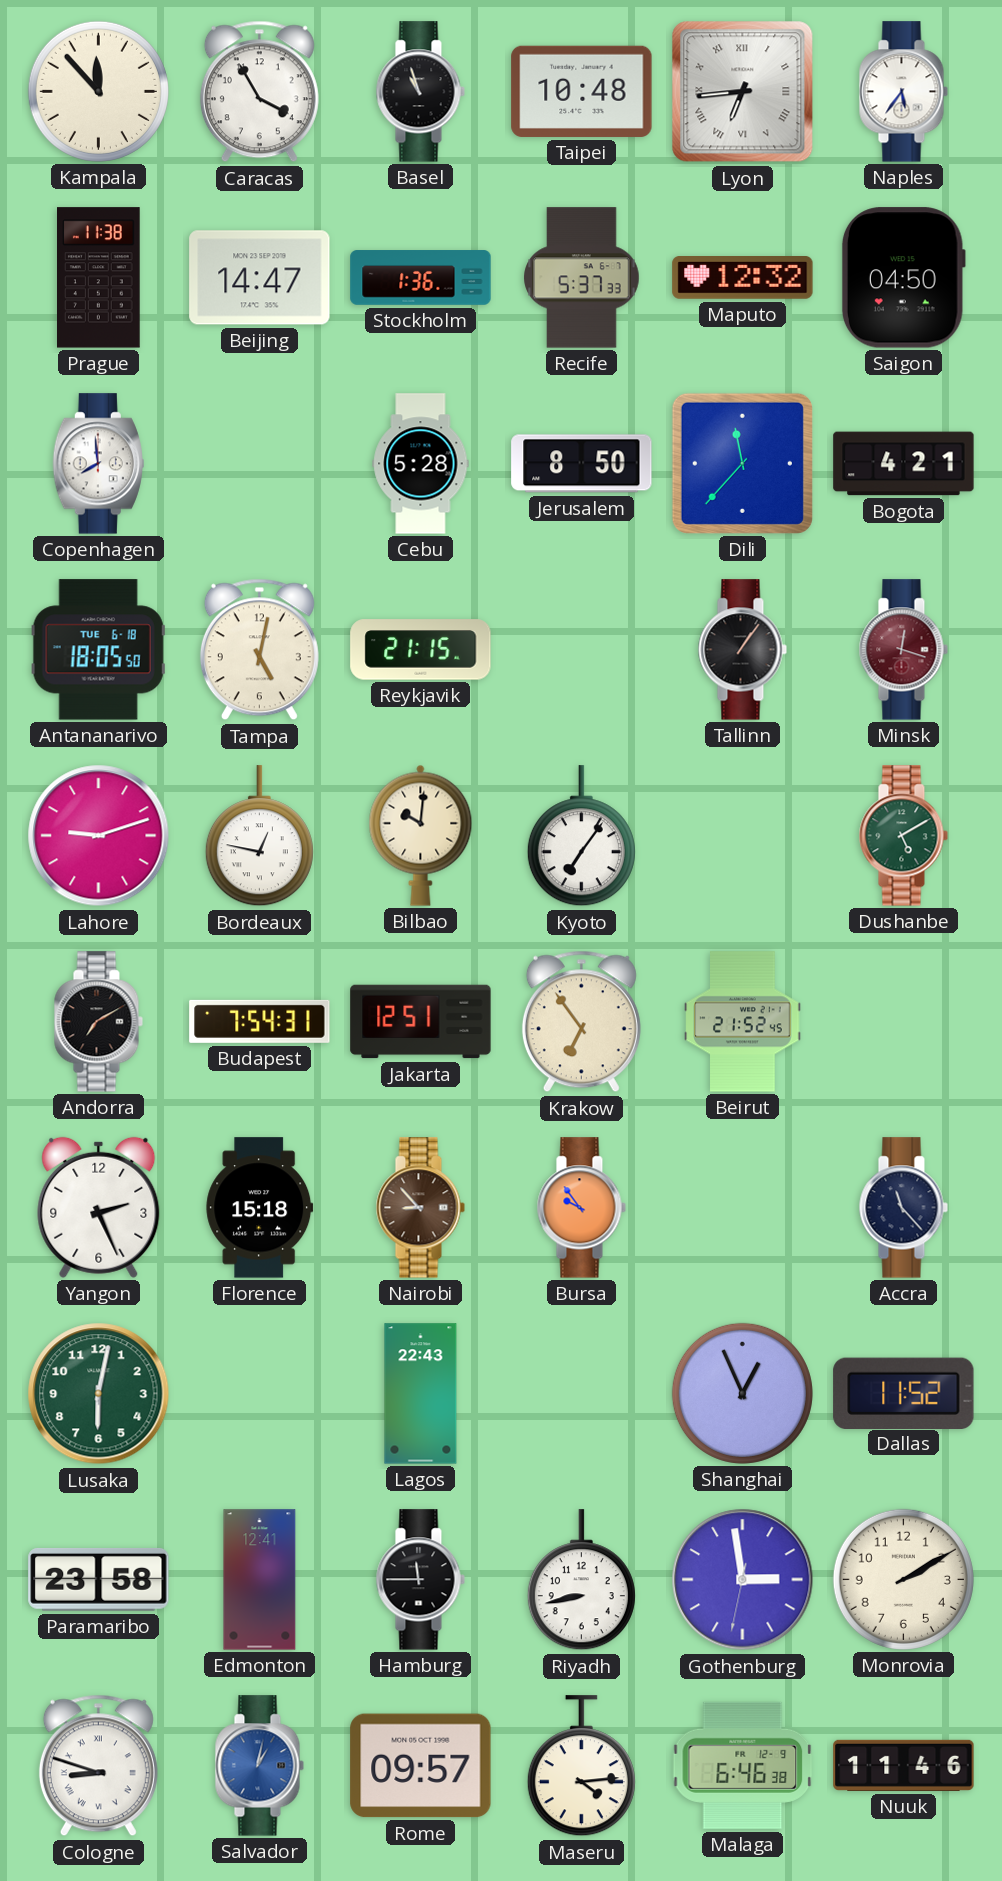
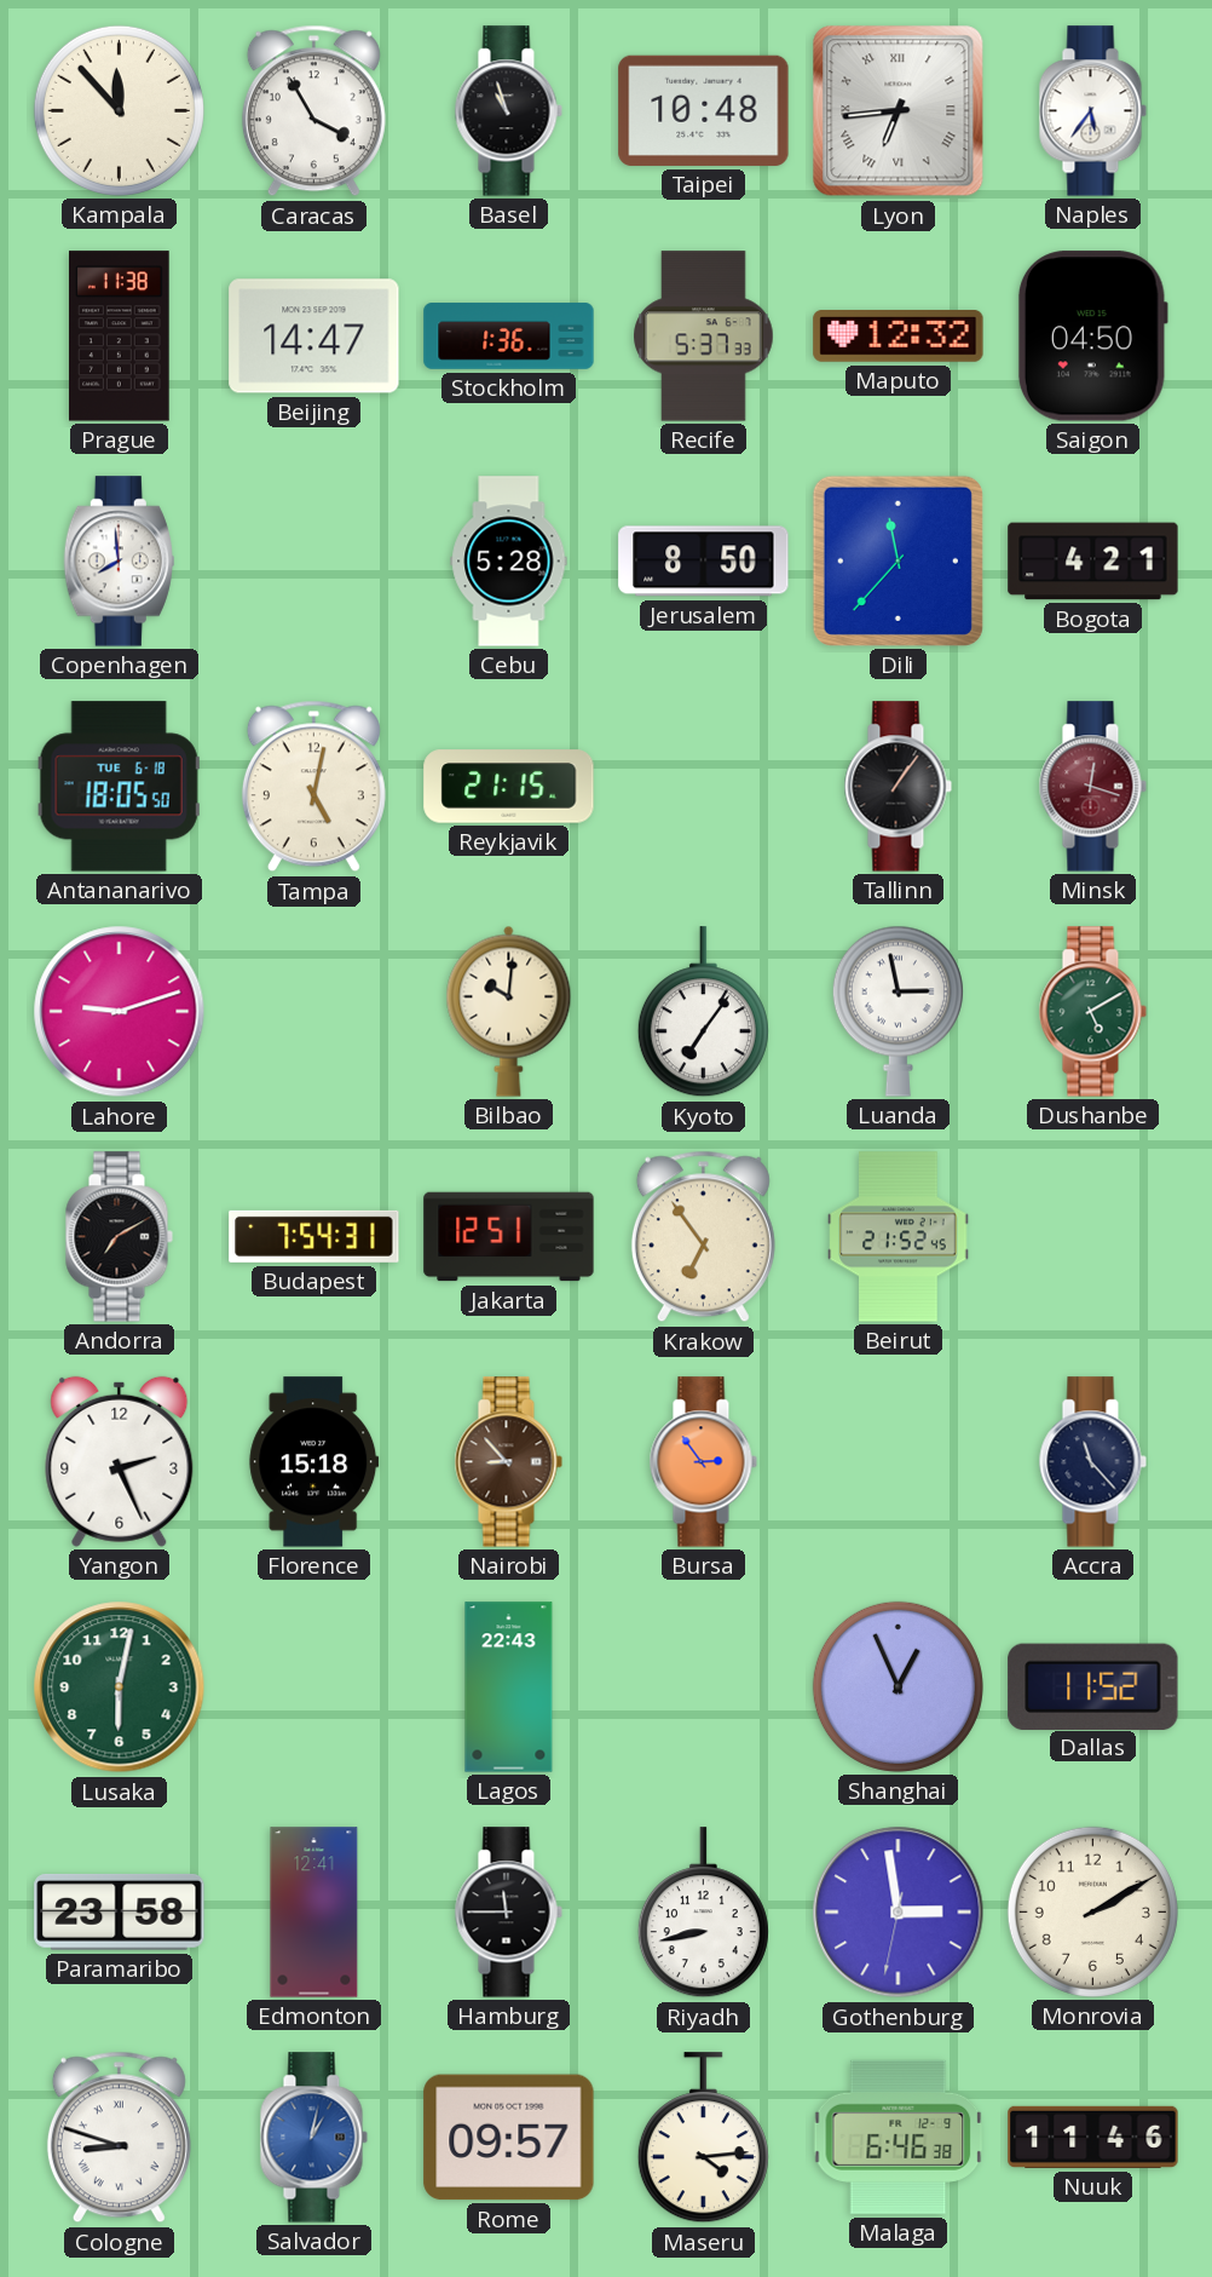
Bordeaux: 12:47 -> none
Luanda: none -> 2:58
Bursa: 9:54 -> 2:54
